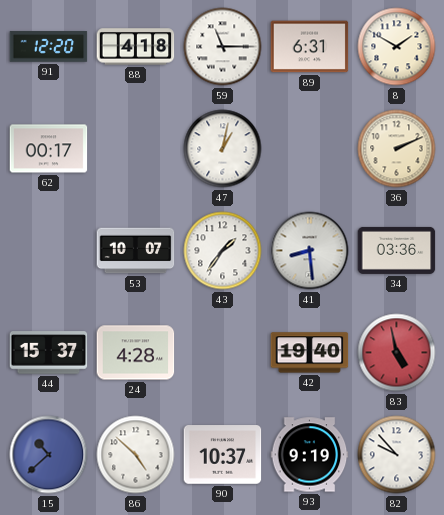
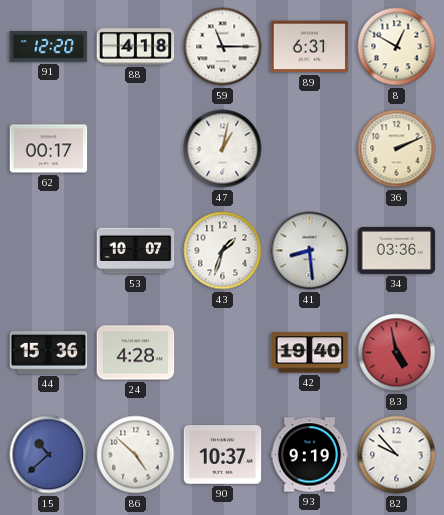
8: 1:50 -> 12:50
43: 1:36 -> 1:33
44: 15:37 -> 15:36
